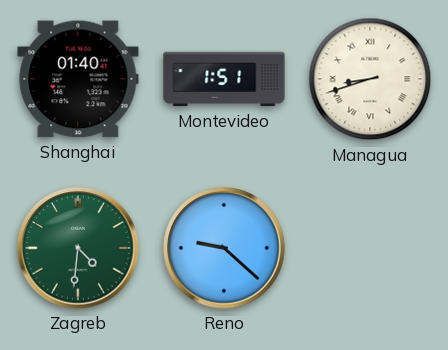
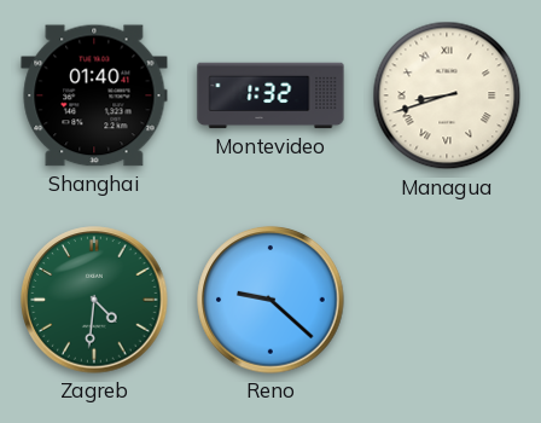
Montevideo: 1:51 -> 1:32
